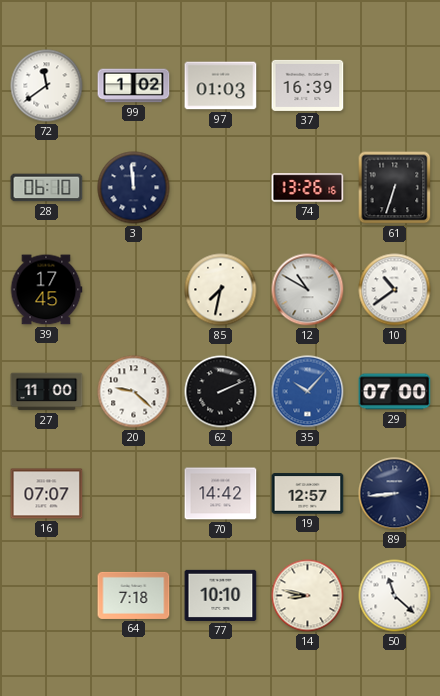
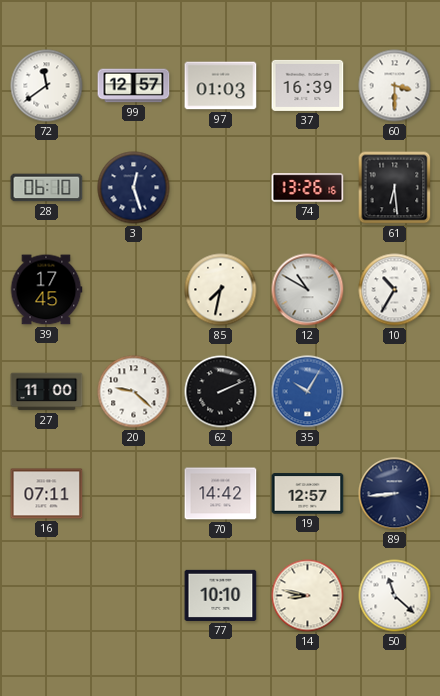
99: 1:02 -> 12:57
60: none -> 3:30
3: 11:59 -> 12:27
61: 6:33 -> 6:29
10: 10:39 -> 10:35
35: 10:07 -> 10:05
29: 07:00 -> none
16: 07:07 -> 07:11
64: 7:18 -> none
